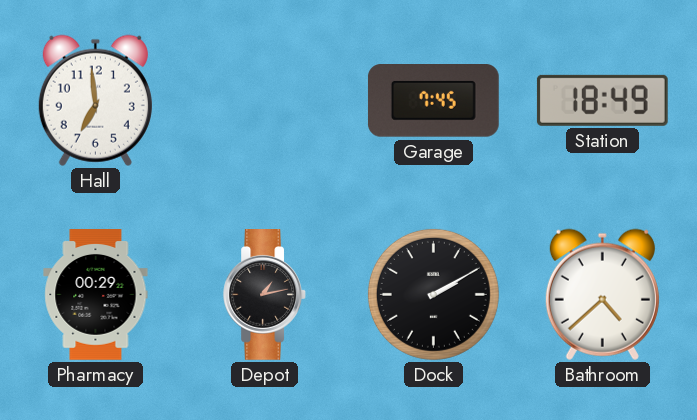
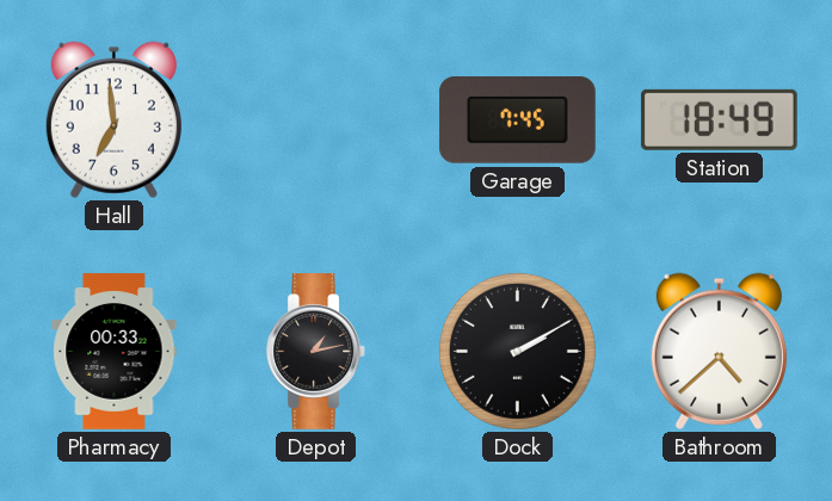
Pharmacy: 00:29 -> 00:33
